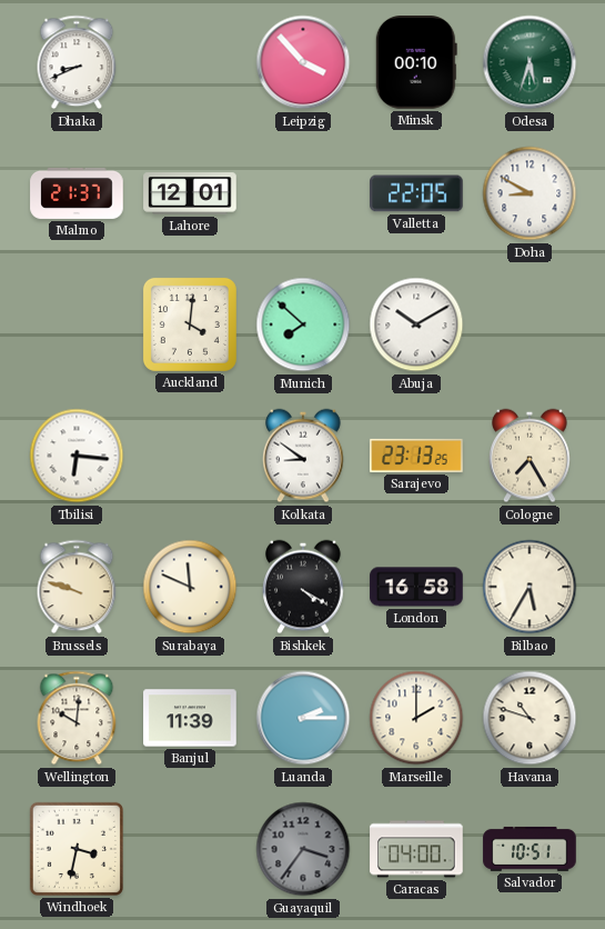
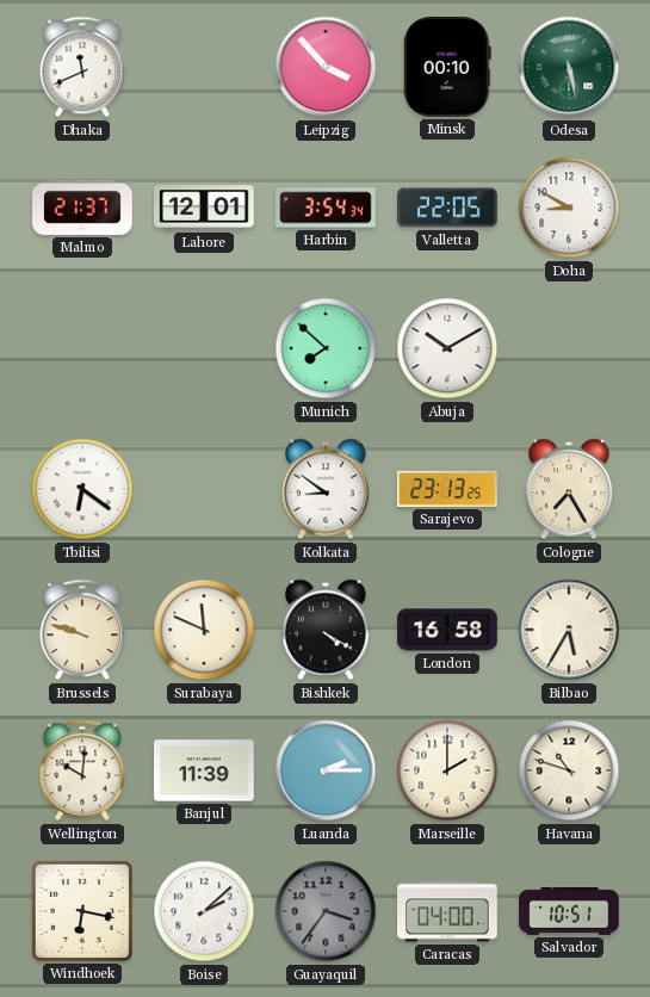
Dhaka: 8:41 -> 11:41
Odesa: 5:33 -> 5:28
Harbin: none -> 3:54
Auckland: 4:01 -> none
Tbilisi: 6:16 -> 6:21
Windhoek: 3:32 -> 6:17
Boise: none -> 2:08
